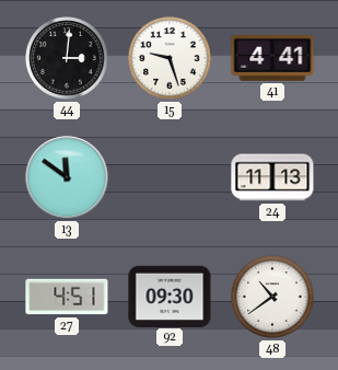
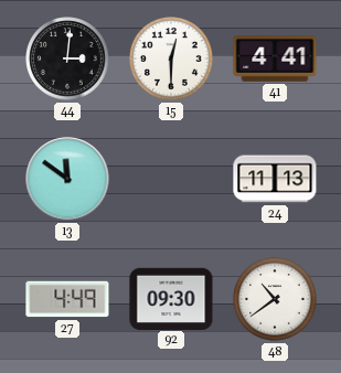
15: 9:27 -> 12:30
27: 4:51 -> 4:49
